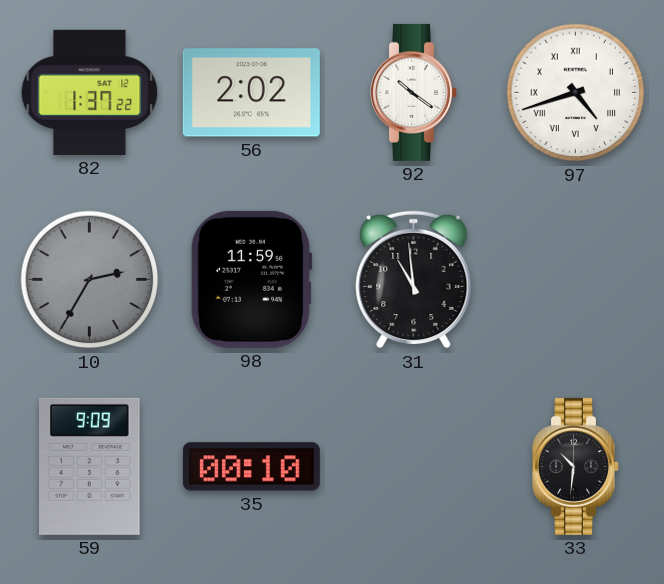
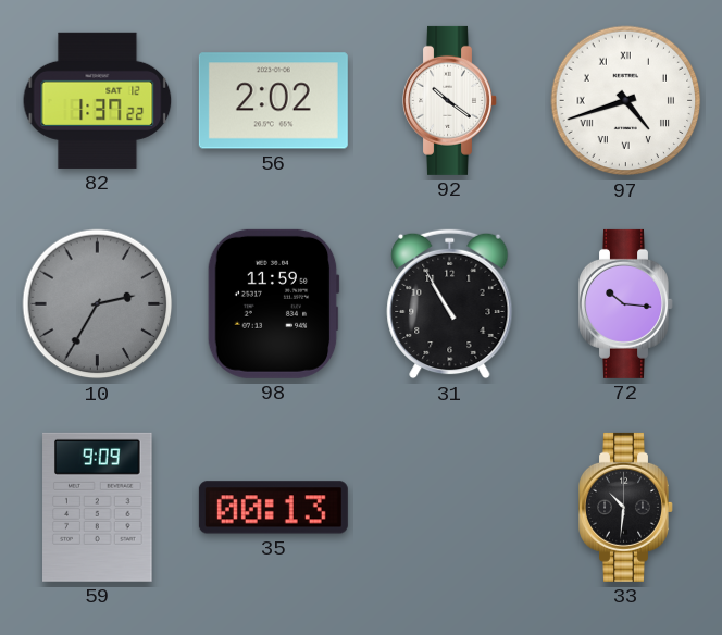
31: 10:59 -> 10:55
72: none -> 10:16
35: 00:10 -> 00:13
